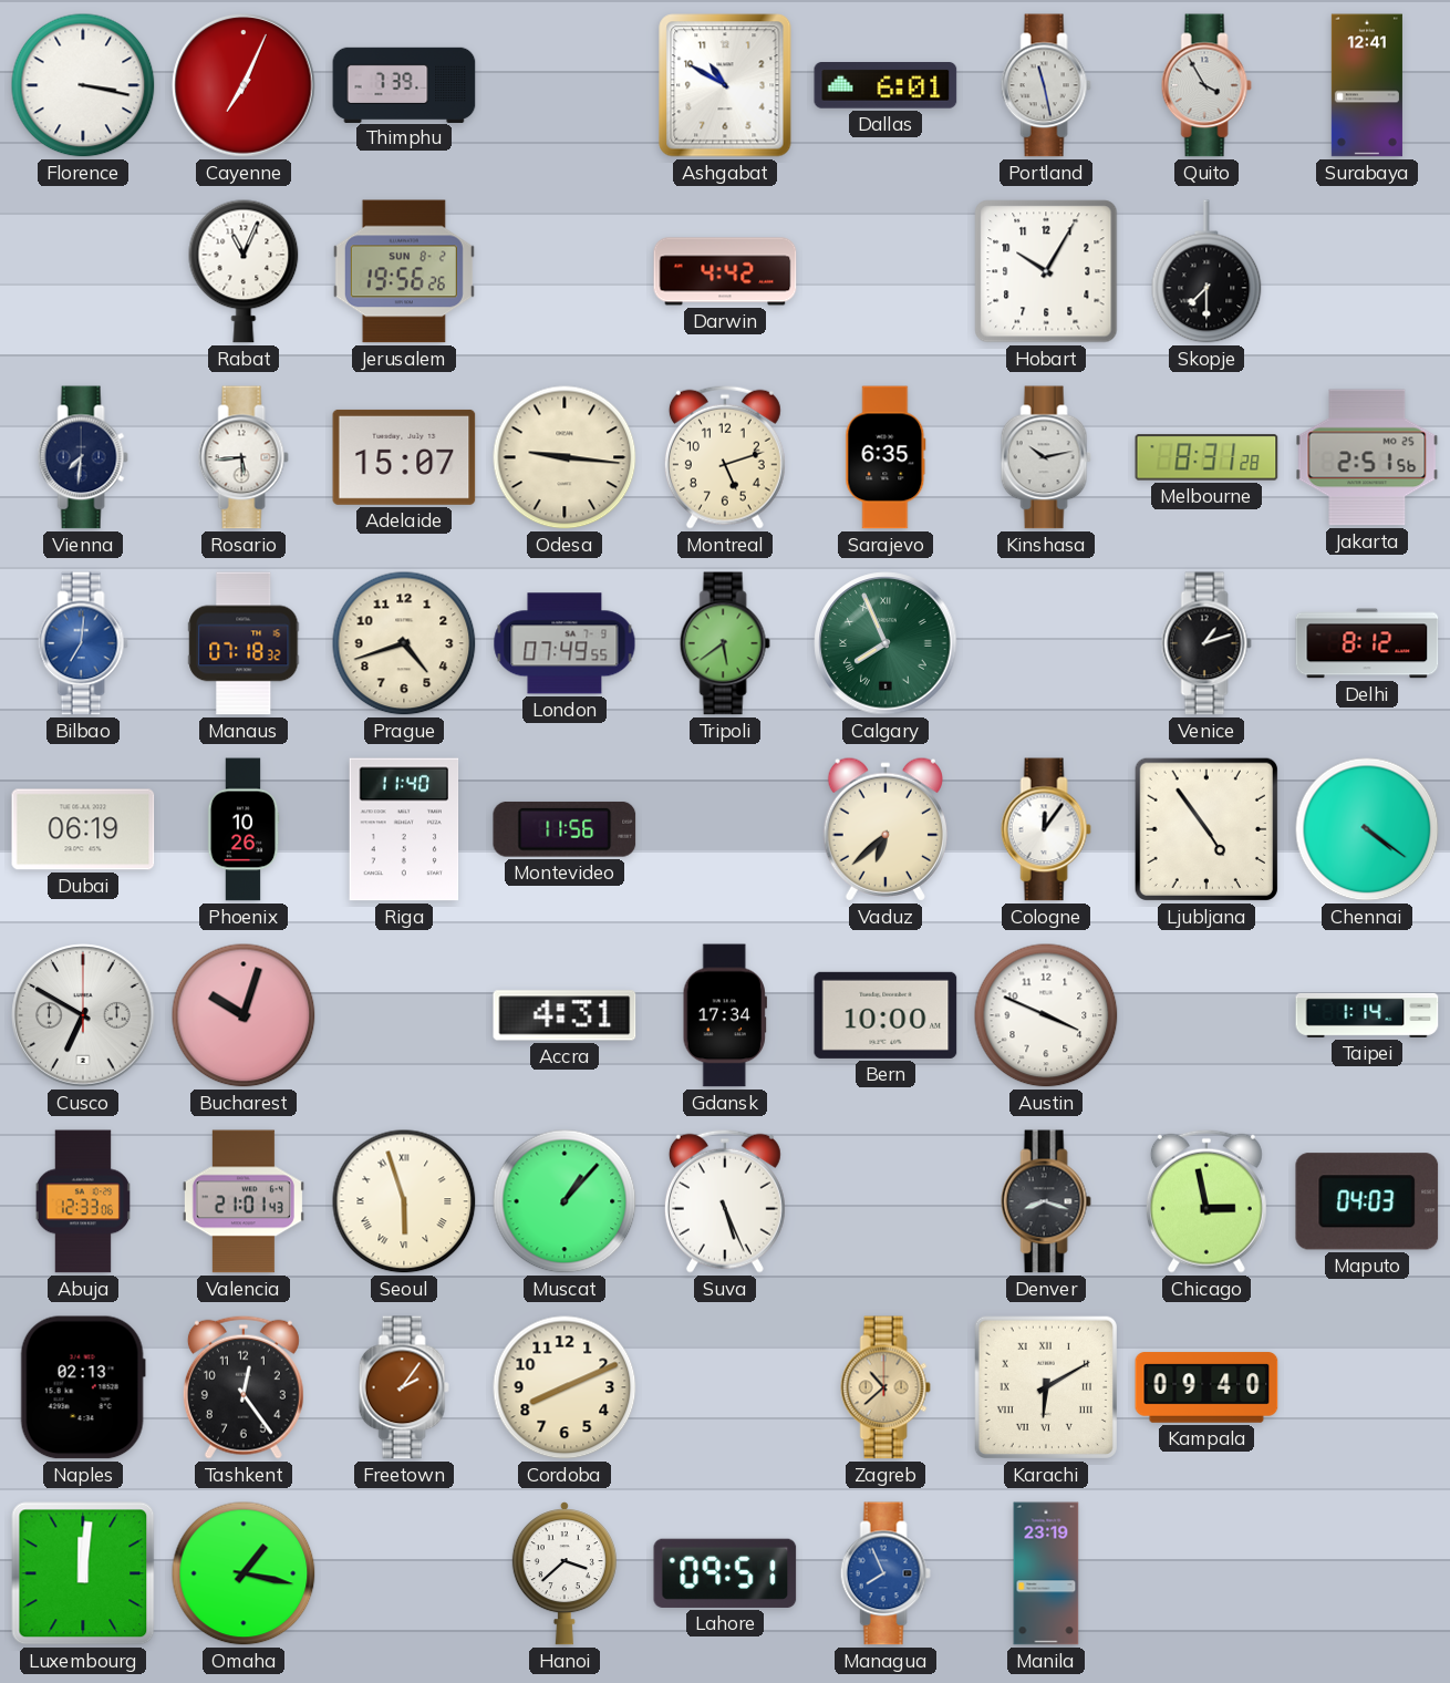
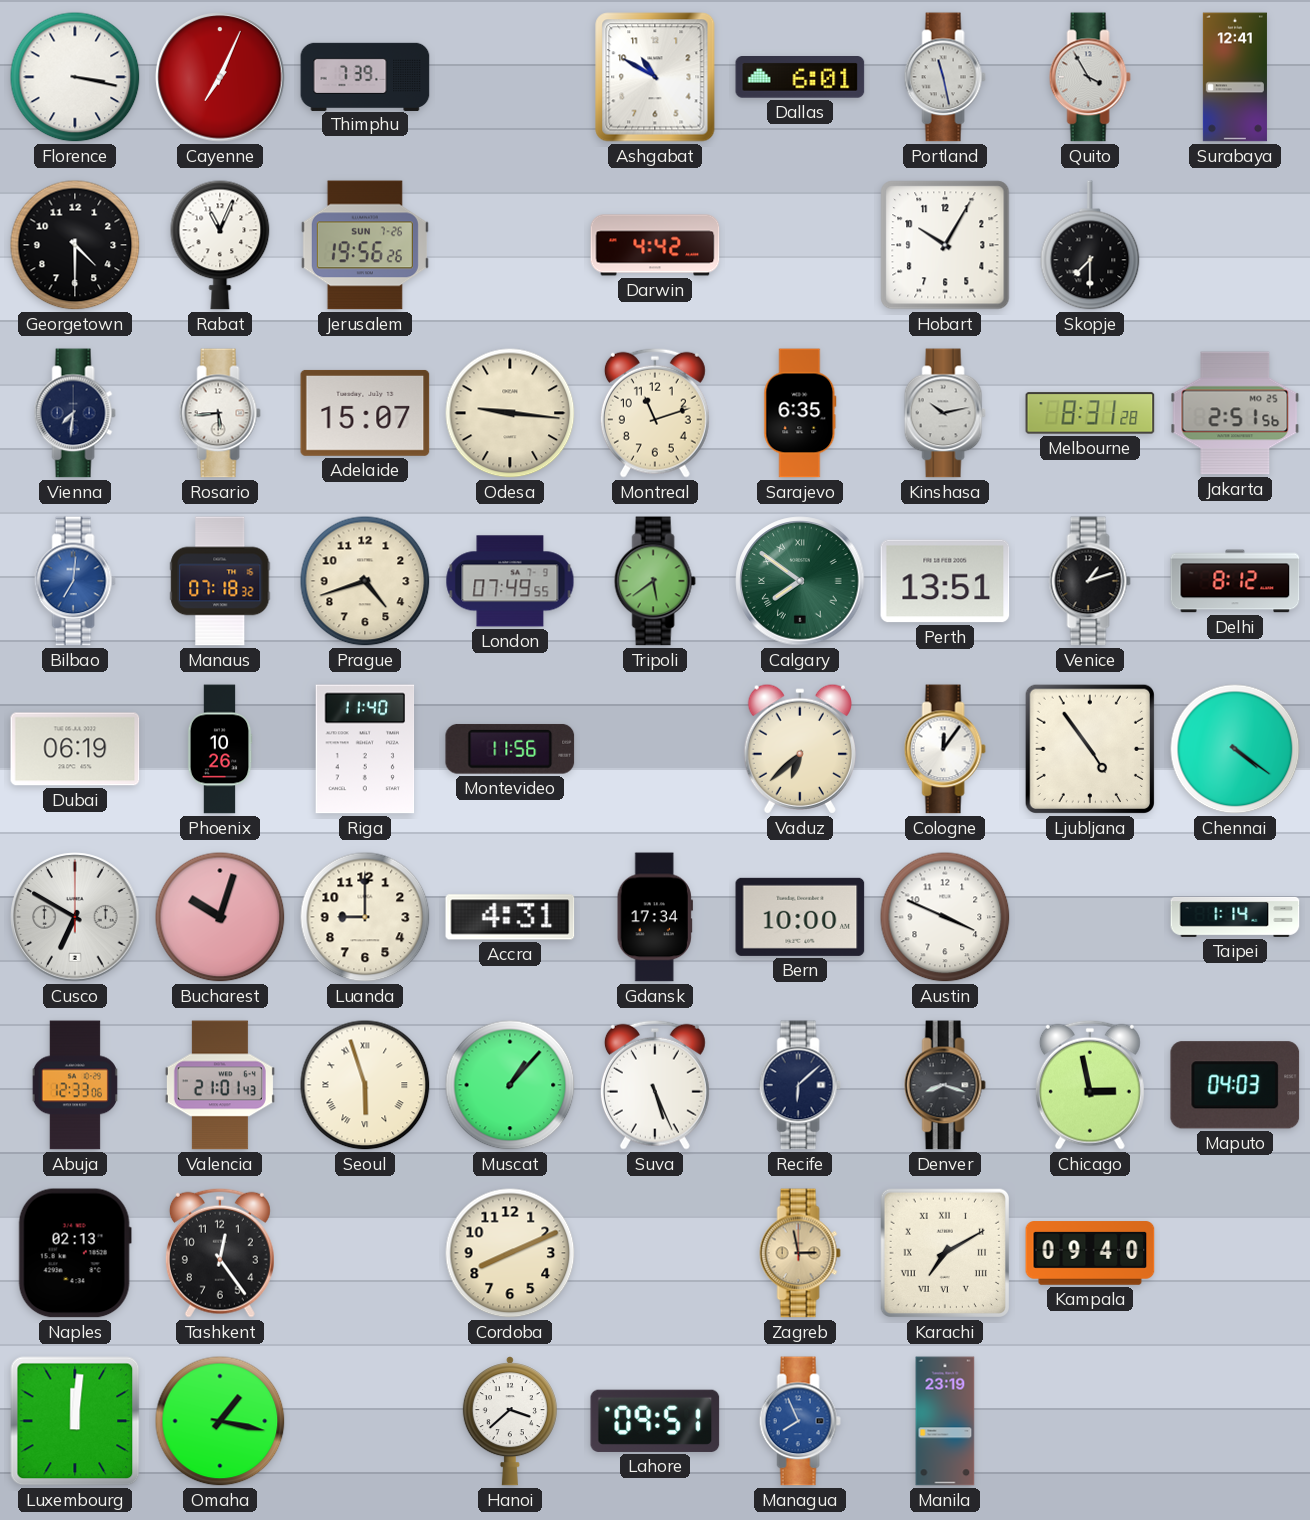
Georgetown: none -> 4:30
Jerusalem date: SUN 8-2 -> SUN 7-26
Montreal: 5:12 -> 11:12
Calgary: 7:56 -> 7:51
Perth: none -> 13:51
Luanda: none -> 9:00
Recife: none -> 6:08
Freetown: 2:06 -> none
Zagreb: 10:38 -> 2:58
Karachi: 6:10 -> 7:10
